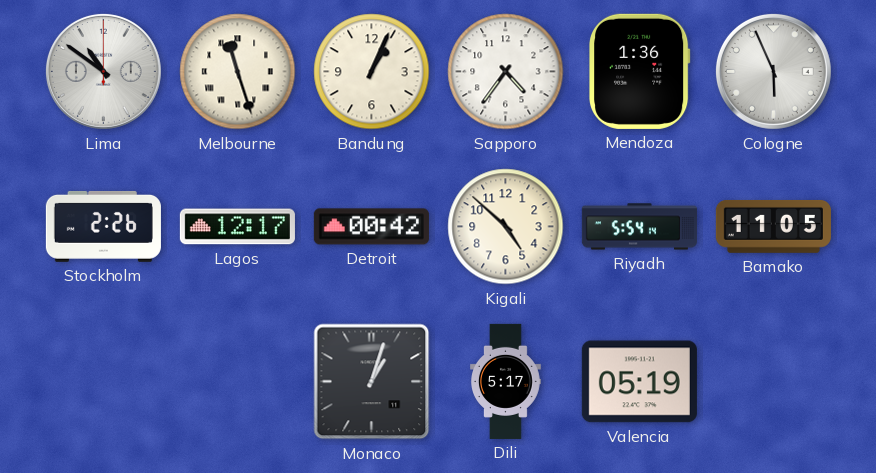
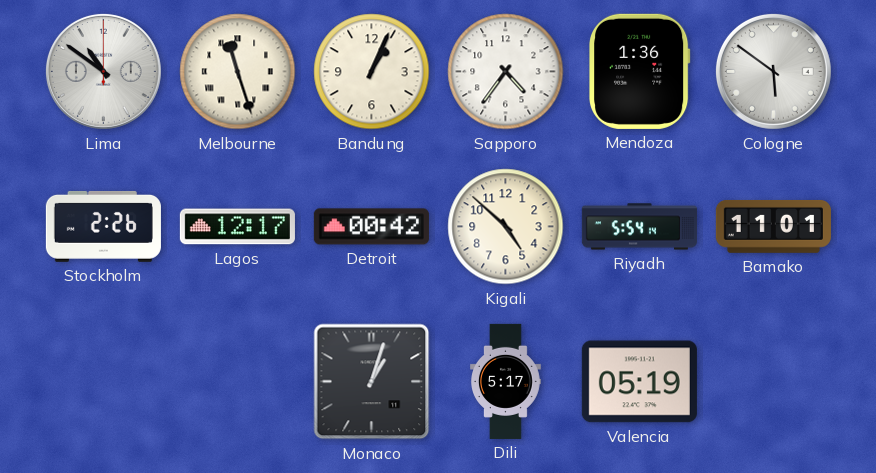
Cologne: 5:56 -> 5:51
Bamako: 11:05 -> 11:01
